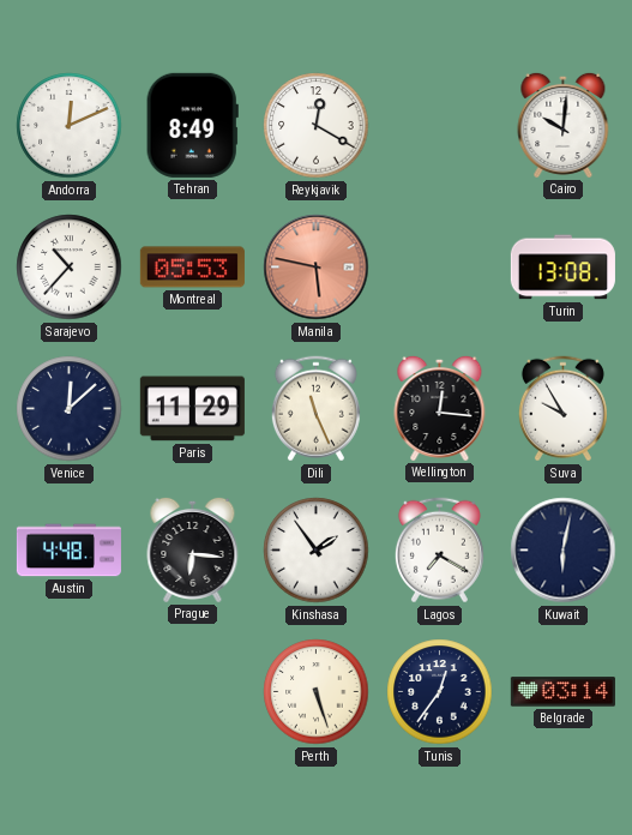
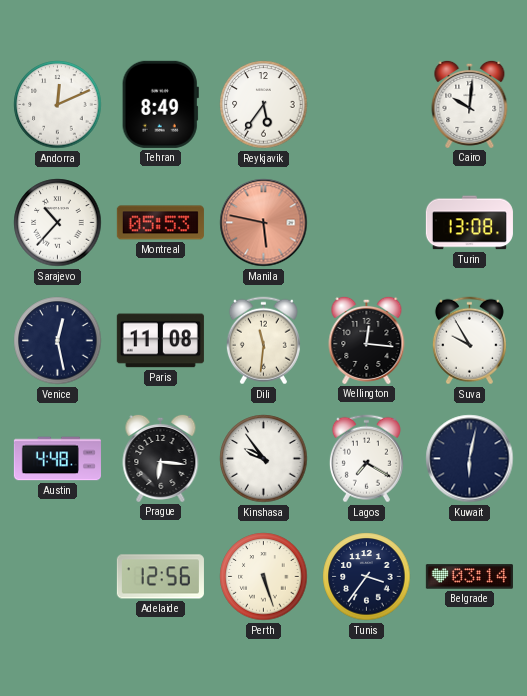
Reykjavik: 12:20 -> 5:36
Venice: 12:08 -> 12:28
Paris: 11:29 -> 11:08
Dili: 11:26 -> 11:31
Kinshasa: 1:54 -> 9:54
Adelaide: none -> 12:56
Tunis: 12:36 -> 3:36
